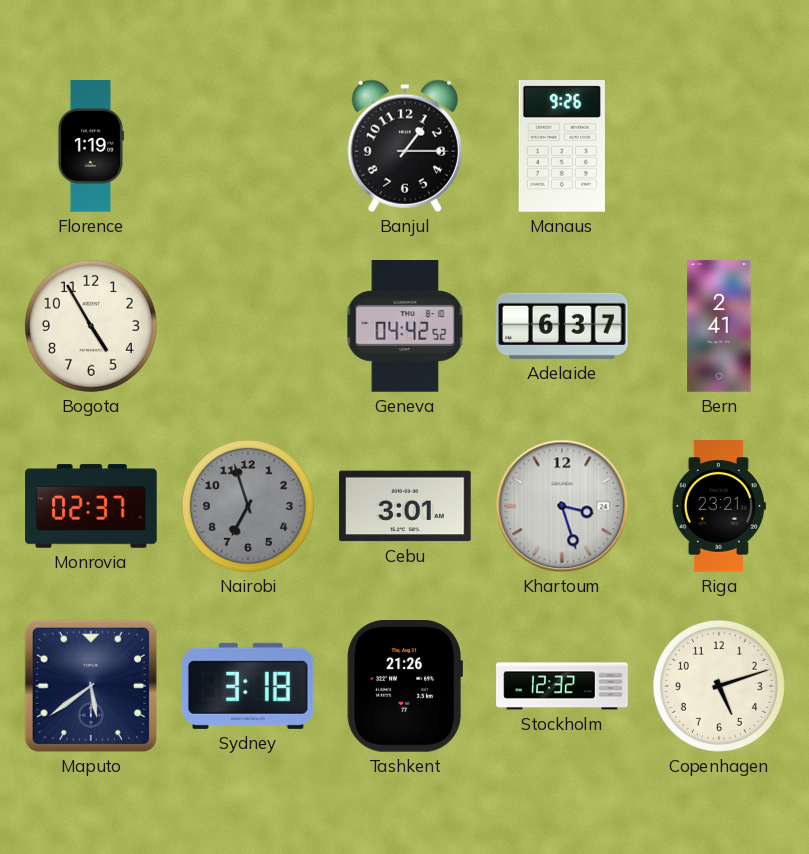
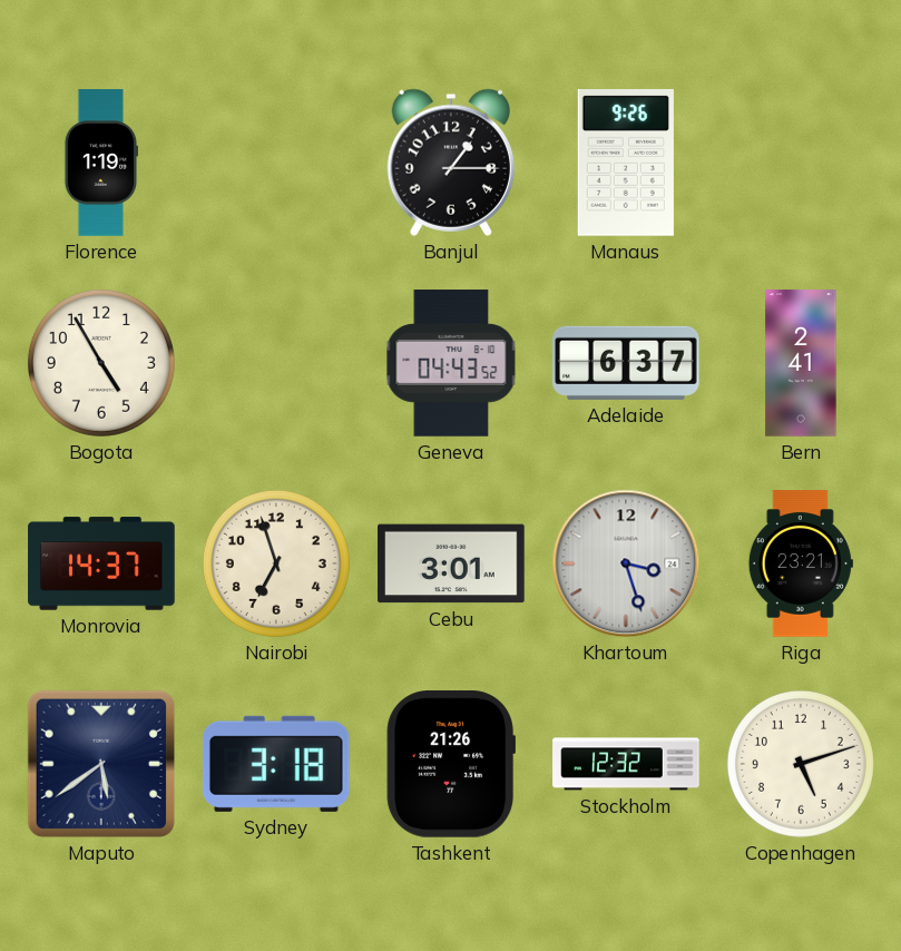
Geneva: 04:42 -> 04:43
Monrovia: 02:37 -> 14:37
Nairobi dial: grey -> cream
